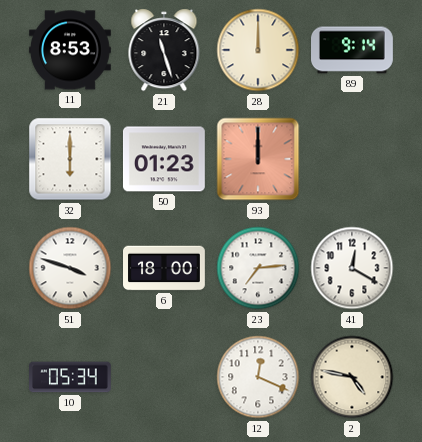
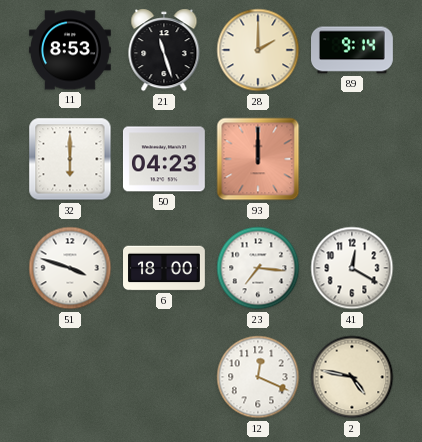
28: 12:00 -> 2:00
50: 01:23 -> 04:23
23: 7:14 -> 7:16
10: 05:34 -> none
